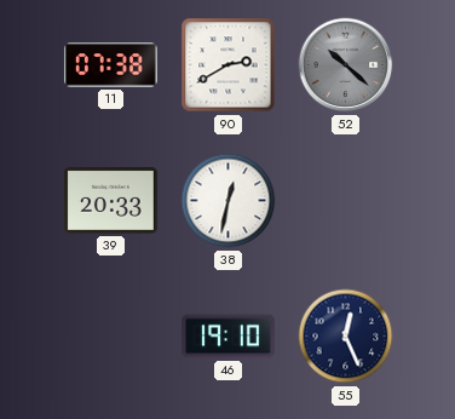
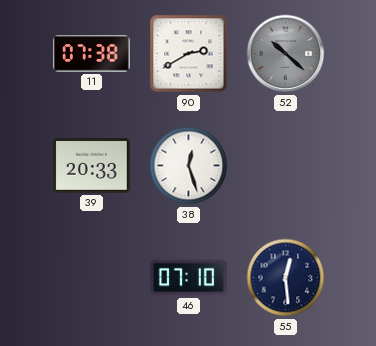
38: 12:32 -> 12:27
46: 19:10 -> 07:10
55: 12:26 -> 12:29
